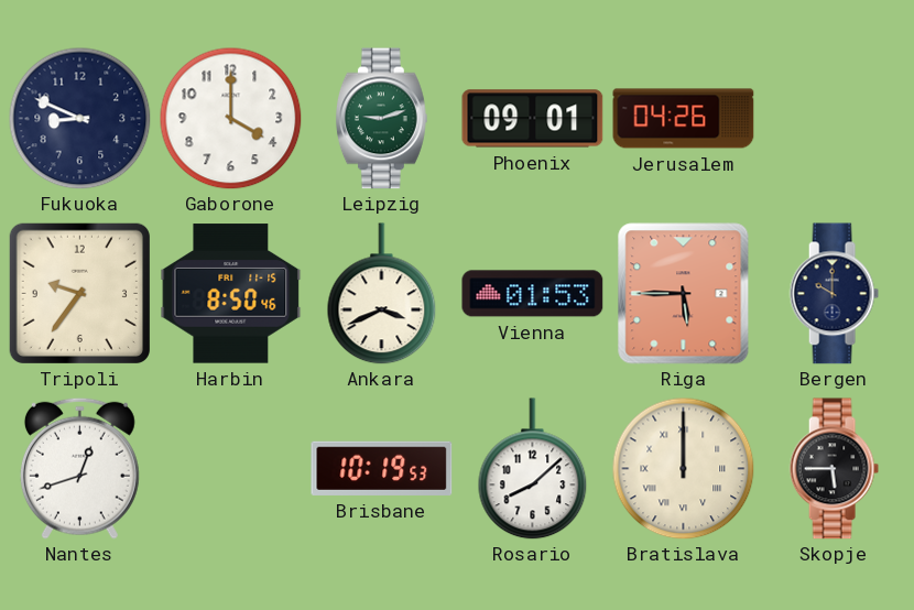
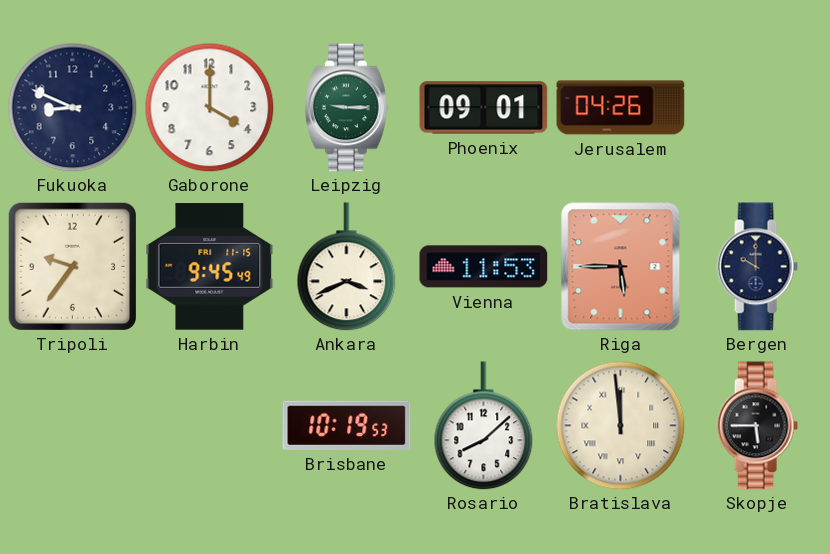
Leipzig: 9:12 -> 9:15
Harbin: 8:50 -> 9:45
Vienna: 01:53 -> 11:53
Nantes: 12:42 -> none
Bratislava: 12:00 -> 11:59
